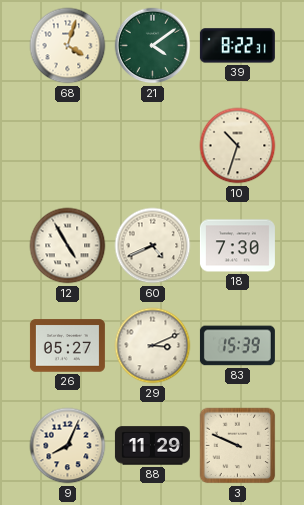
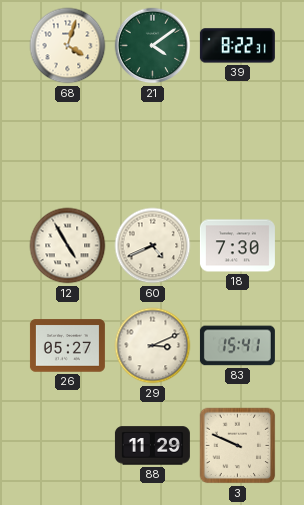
10: 10:33 -> none
83: 15:39 -> 15:41
9: 8:04 -> none
